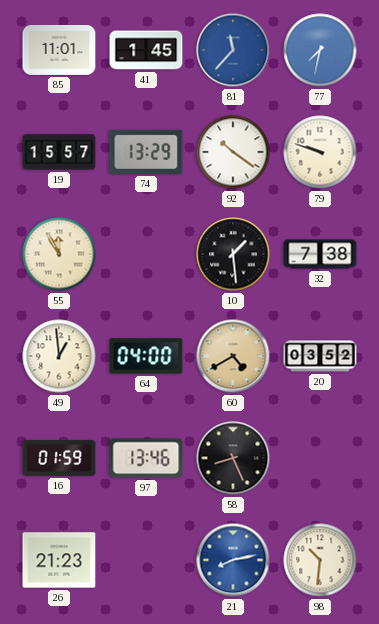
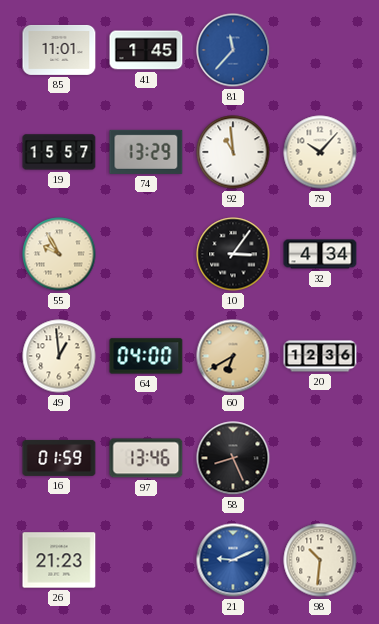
77: 7:32 -> none
92: 10:21 -> 10:59
79: 9:48 -> 10:07
55: 11:55 -> 9:55
10: 1:29 -> 3:06
32: 7:38 -> 4:34
60: 4:40 -> 6:40
20: 03:52 -> 12:36
21: 8:13 -> 9:11
